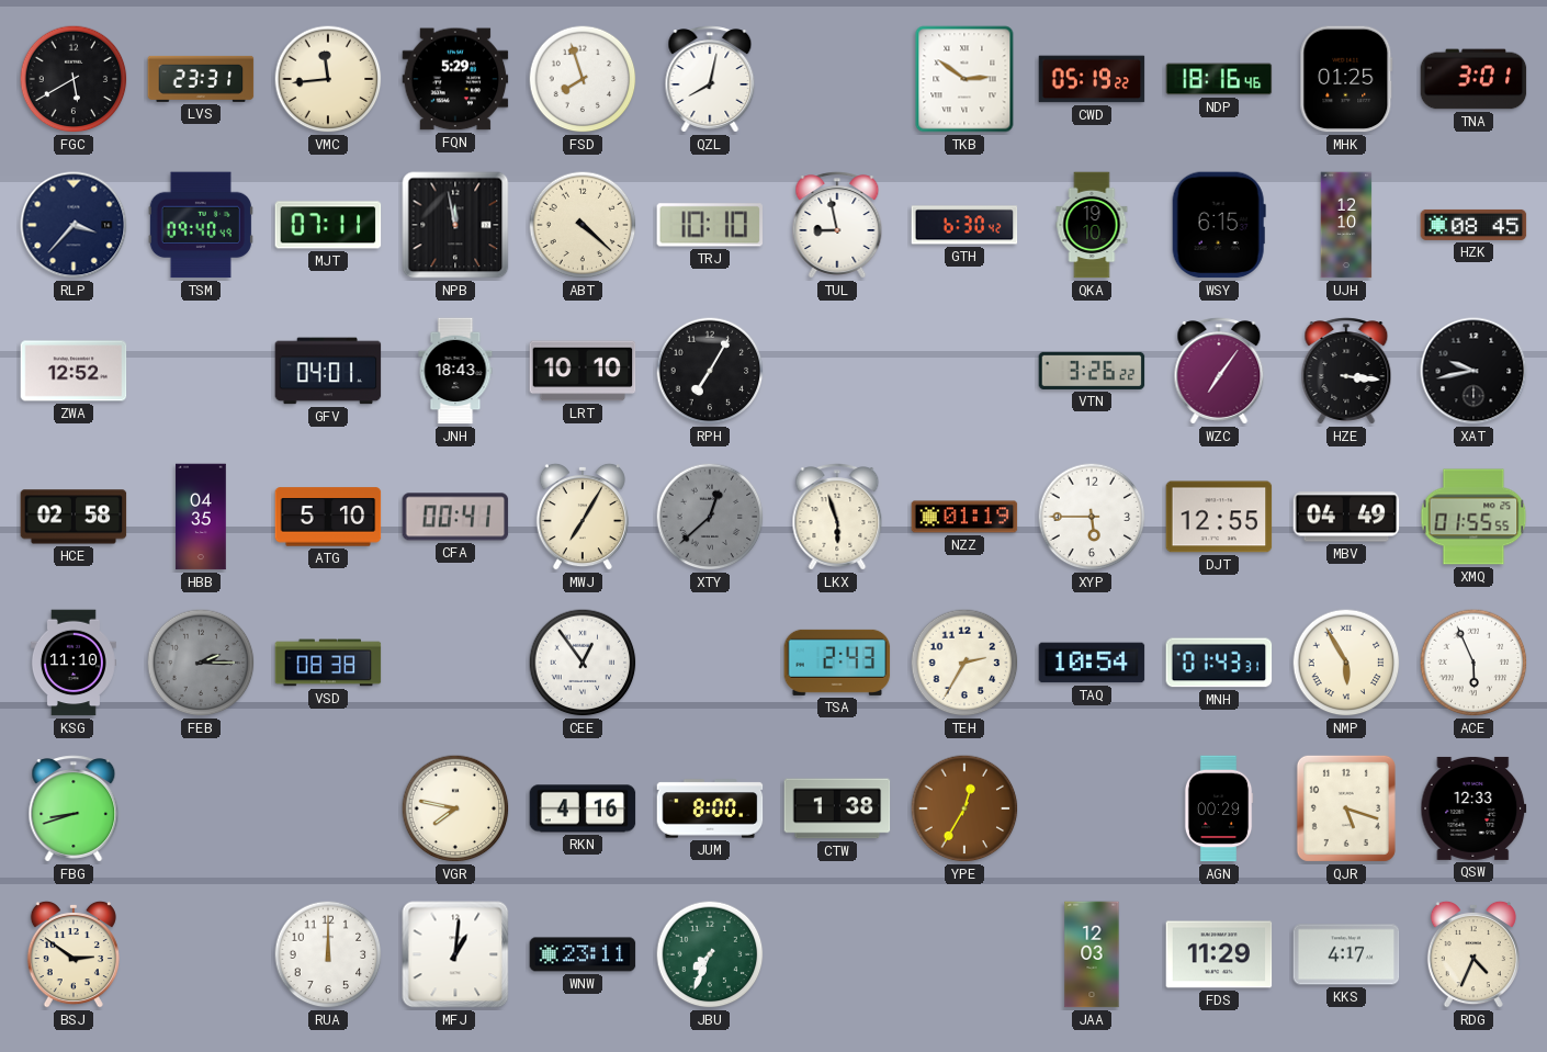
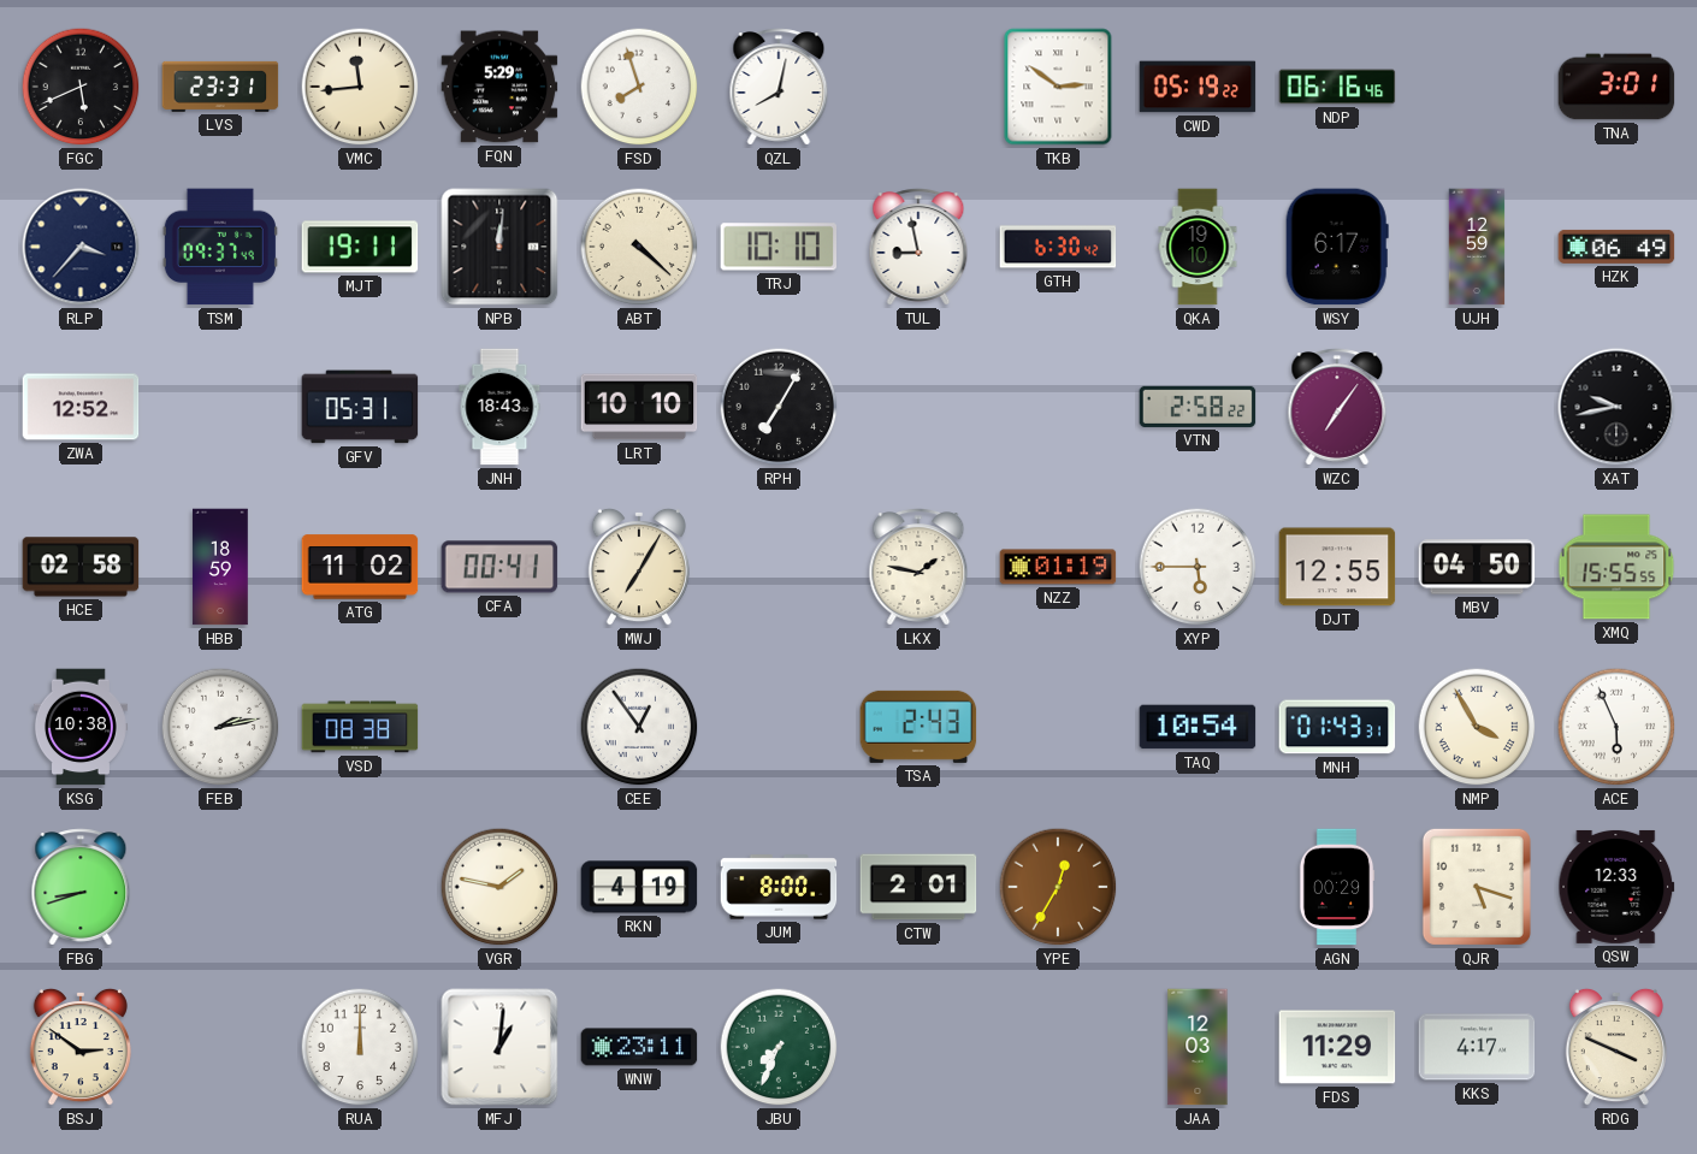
FGC: 5:40 -> 5:41
NDP: 18:16 -> 06:16
MHK: 01:25 -> none
TSM: 09:40 -> 09:37
MJT: 07:11 -> 19:11
NPB: 11:58 -> 12:01
WSY: 6:15 -> 6:17
UJH: 12:10 -> 12:59
HZK: 08:45 -> 06:49
GFV: 04:01 -> 05:31
VTN: 3:26 -> 2:58
HZE: 3:16 -> none
HBB: 04:35 -> 18:59
ATG: 5:10 -> 11:02
XTY: 12:38 -> none
LKX: 5:57 -> 1:47
MBV: 04:49 -> 04:50
XMQ: 01:55 -> 15:55
KSG: 11:10 -> 10:38
FEB: 2:15 -> 2:13
FEB dial: grey -> white
TEH: 2:35 -> none
NMP: 5:55 -> 3:55
VGR: 7:47 -> 1:47
RKN: 4:16 -> 4:19
CTW: 1:38 -> 2:01
RDG: 4:34 -> 3:49
